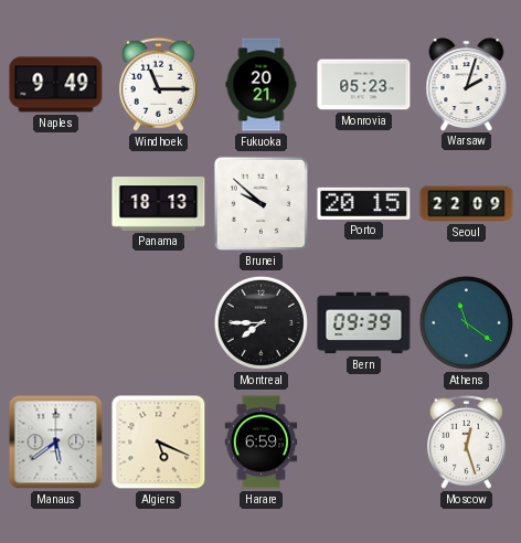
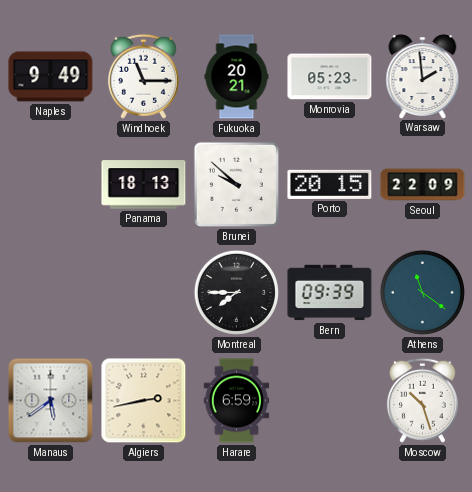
Warsaw: 2:03 -> 1:59
Algiers: 5:19 -> 2:43
Moscow: 12:27 -> 10:27
